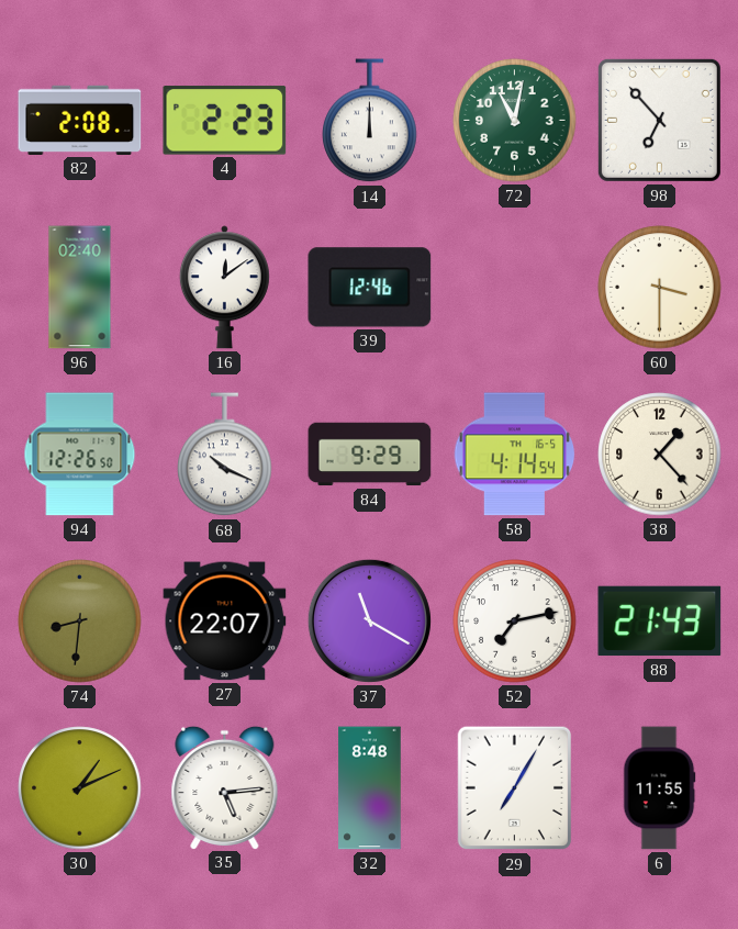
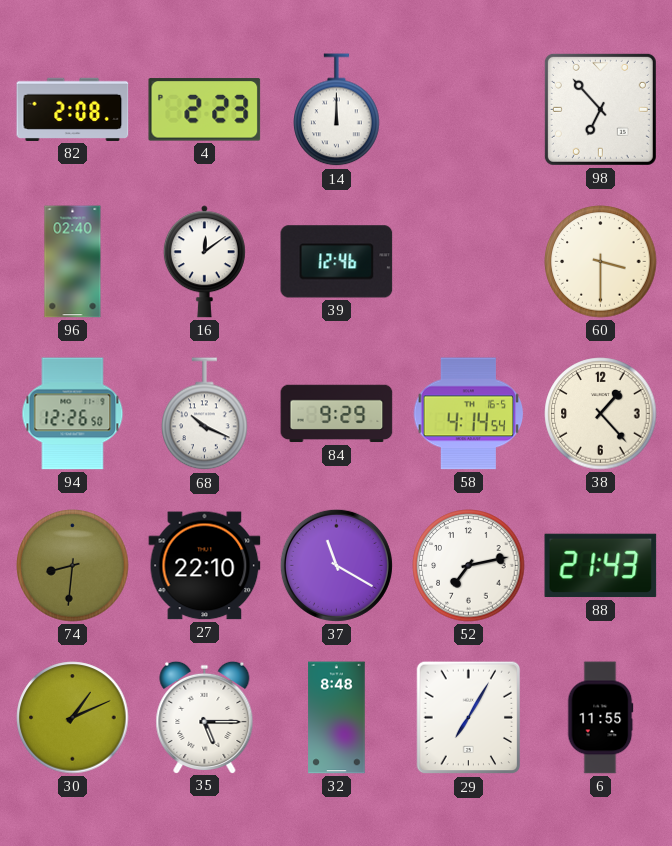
72: 11:02 -> none
27: 22:07 -> 22:10
35: 5:14 -> 5:15
